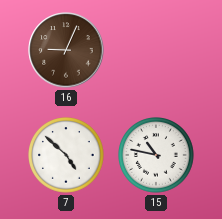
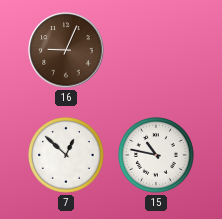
7: 4:52 -> 12:52
